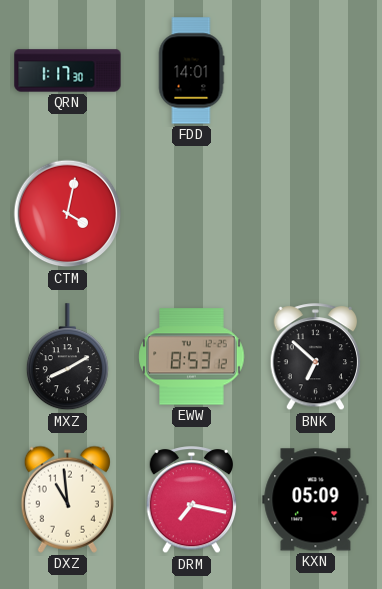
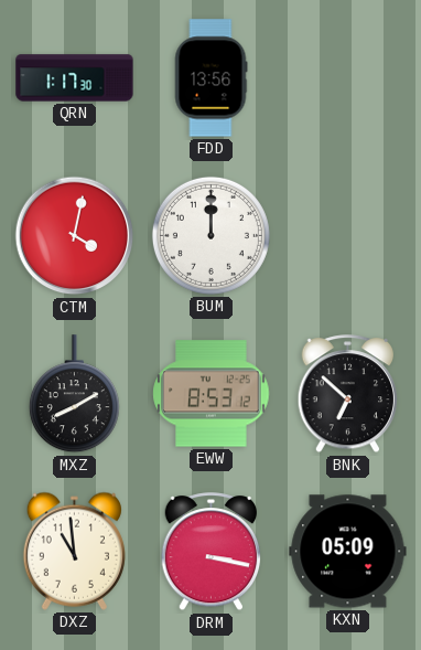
FDD: 14:01 -> 13:56
BUM: none -> 12:00
DRM: 7:17 -> 3:17
